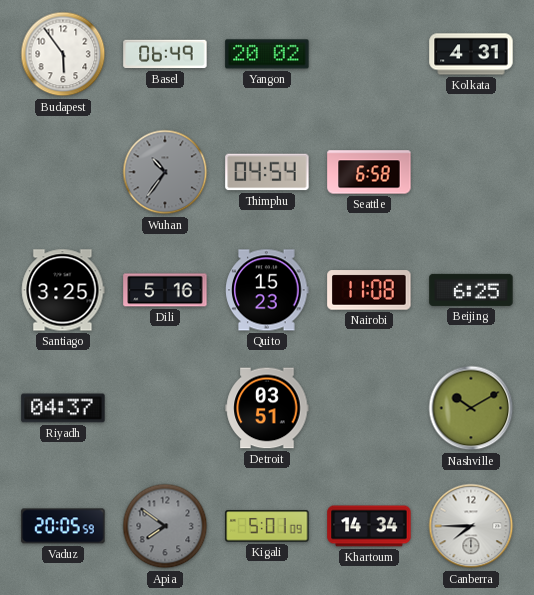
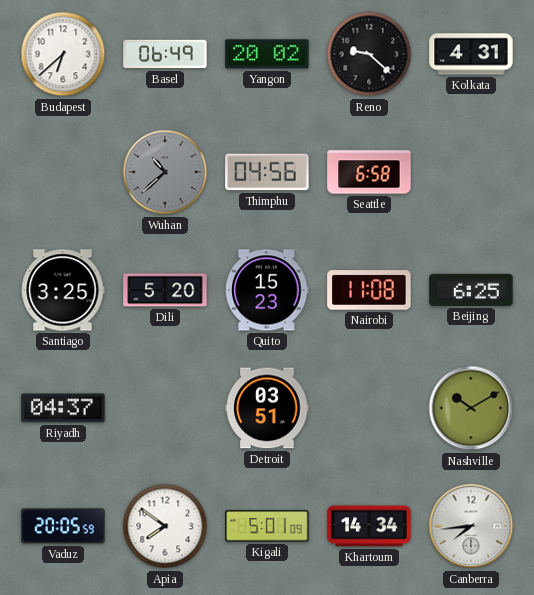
Budapest: 5:54 -> 6:38
Reno: none -> 9:22
Wuhan: 10:36 -> 10:38
Thimphu: 04:54 -> 04:56
Dili: 5:16 -> 5:20
Apia dial: grey -> white
Canberra: 7:45 -> 7:44
